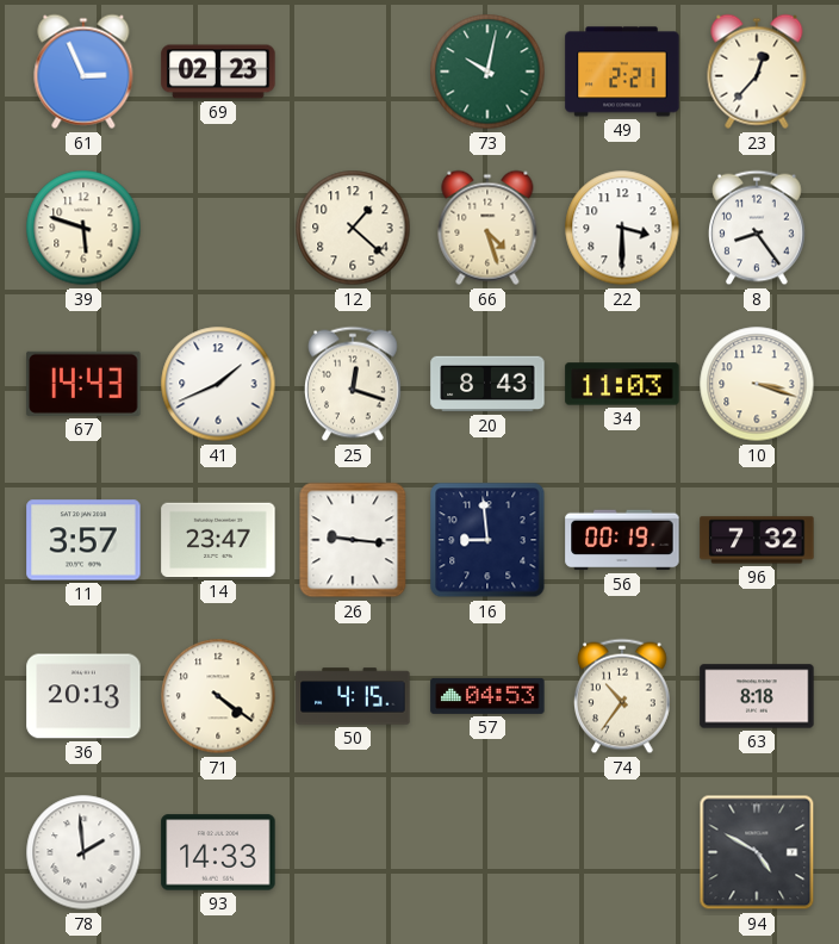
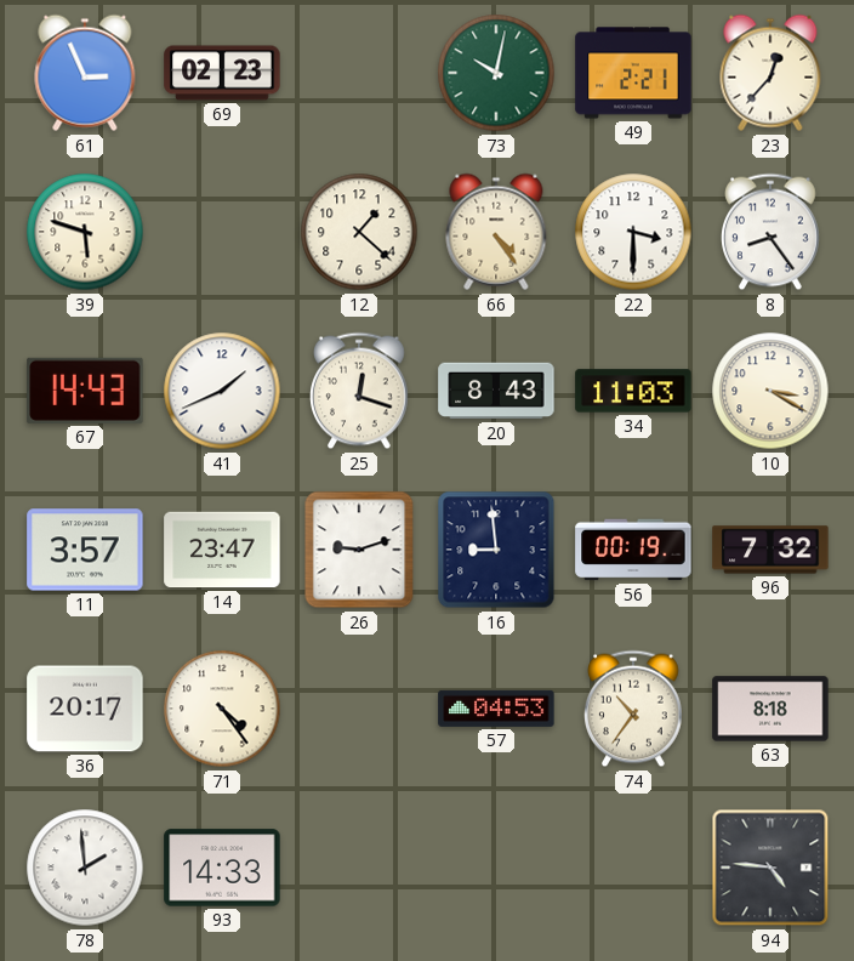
66: 4:27 -> 4:24
10: 3:18 -> 3:20
26: 9:16 -> 9:12
36: 20:13 -> 20:17
71: 4:21 -> 4:24
50: 4:15 -> none
94: 4:50 -> 4:46
